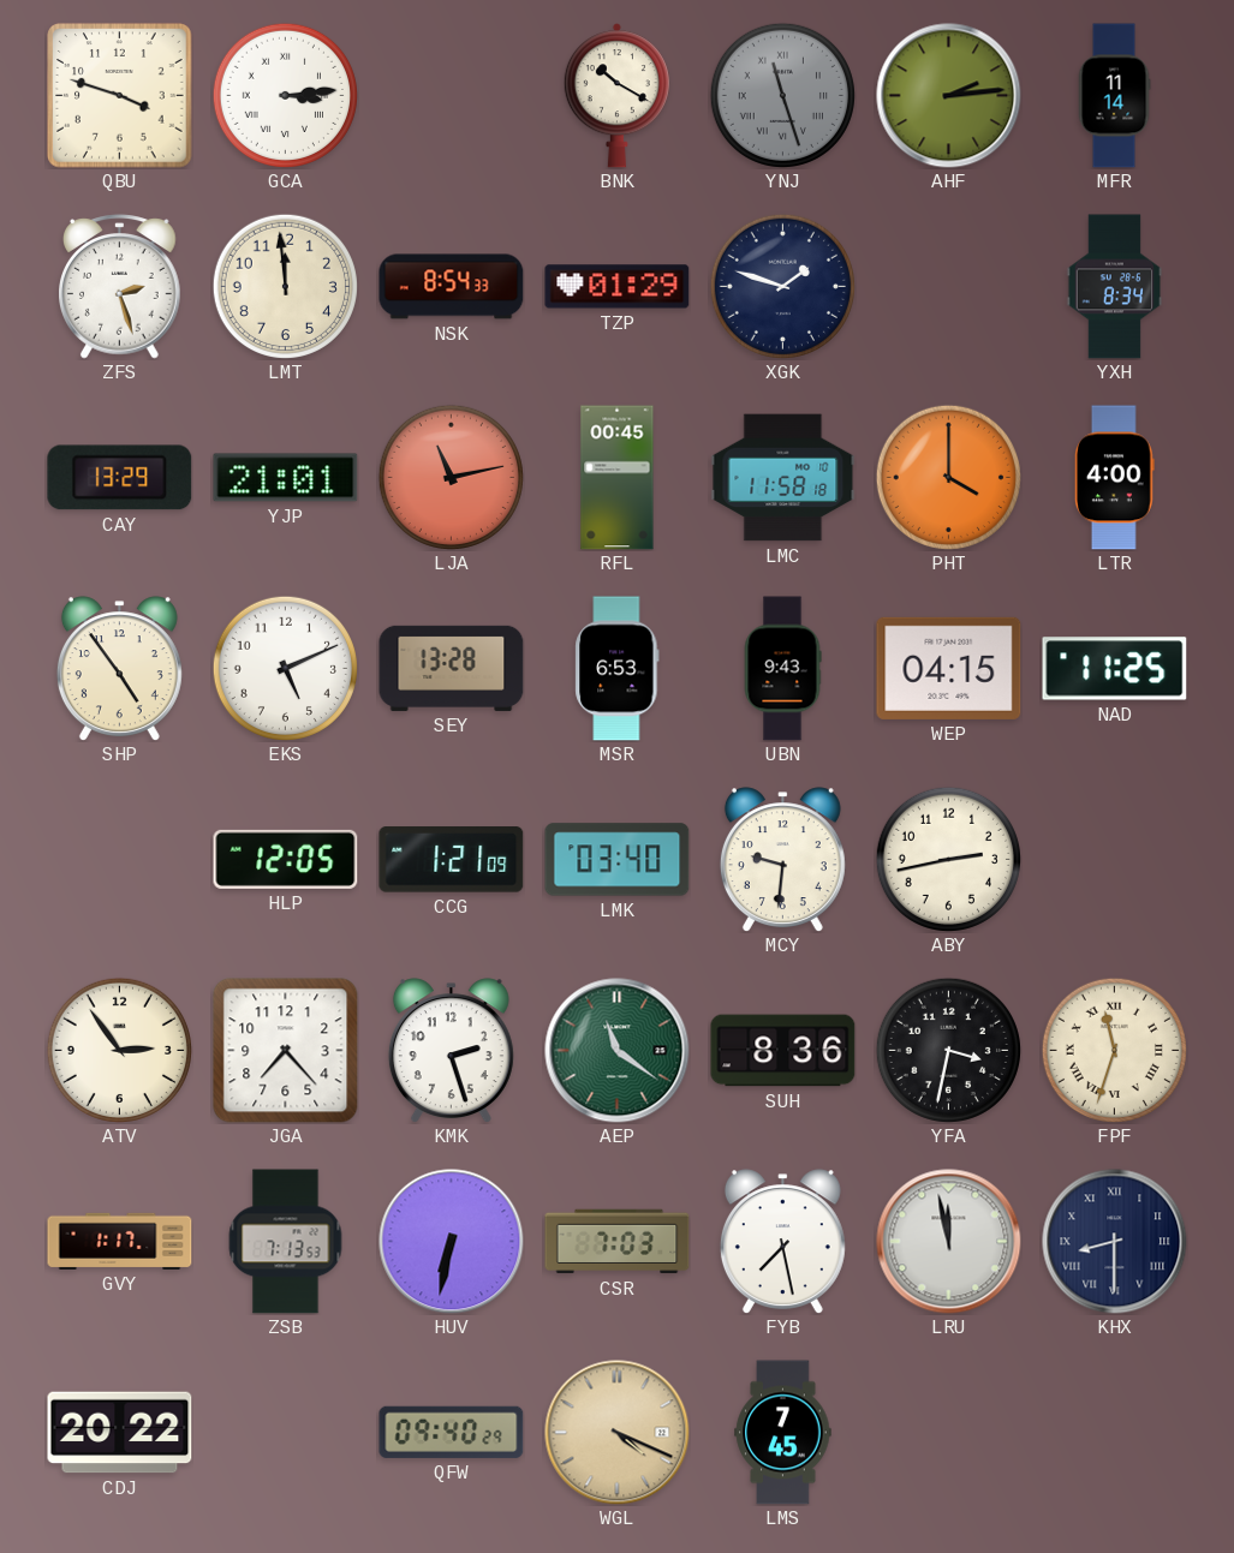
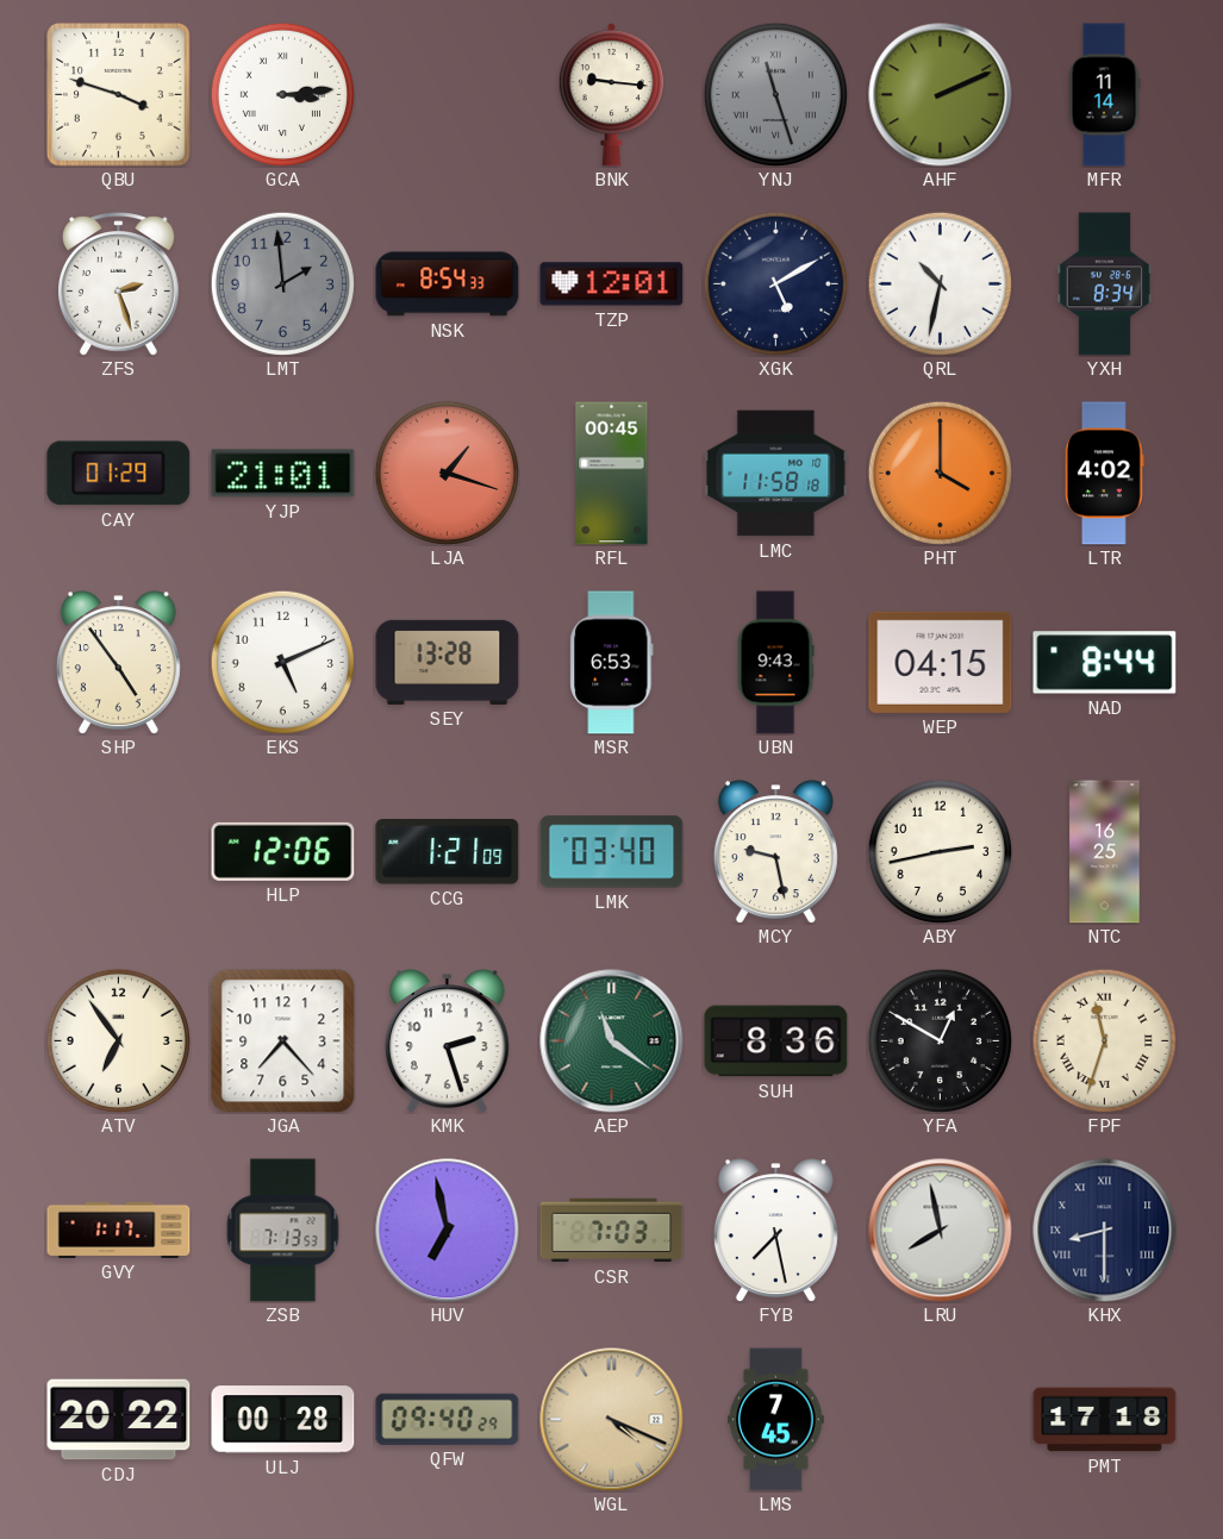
BNK: 10:20 -> 9:16
AHF: 2:14 -> 2:11
LMT: 11:59 -> 1:59
LMT dial: cream -> grey
TZP: 01:29 -> 12:01
XGK: 1:48 -> 5:10
QRL: none -> 10:32
CAY: 13:29 -> 01:29
LJA: 11:13 -> 1:18
LTR: 4:00 -> 4:02
NAD: 11:25 -> 8:44
HLP: 12:05 -> 12:06
MCY: 9:31 -> 9:28
NTC: none -> 16:25
ATV: 2:54 -> 6:54
YFA: 3:32 -> 12:50
HUV: 6:32 -> 6:58
LRU: 11:58 -> 7:58
ULJ: none -> 00:28
PMT: none -> 17:18
